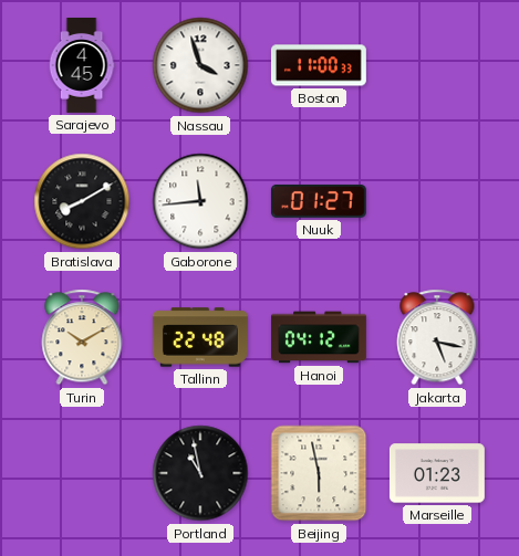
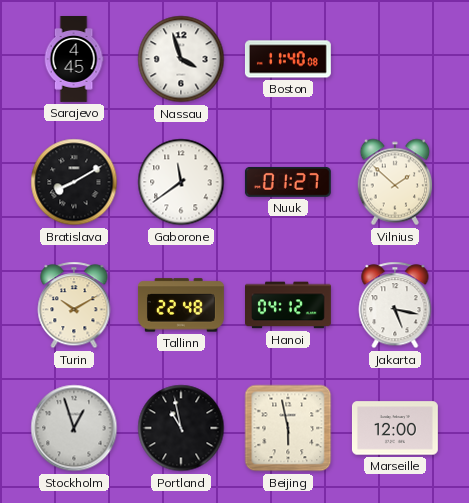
Boston: 11:00 -> 11:40
Gaborone: 11:44 -> 11:39
Vilnius: none -> 1:52
Stockholm: none -> 12:57
Marseille: 01:23 -> 12:00
